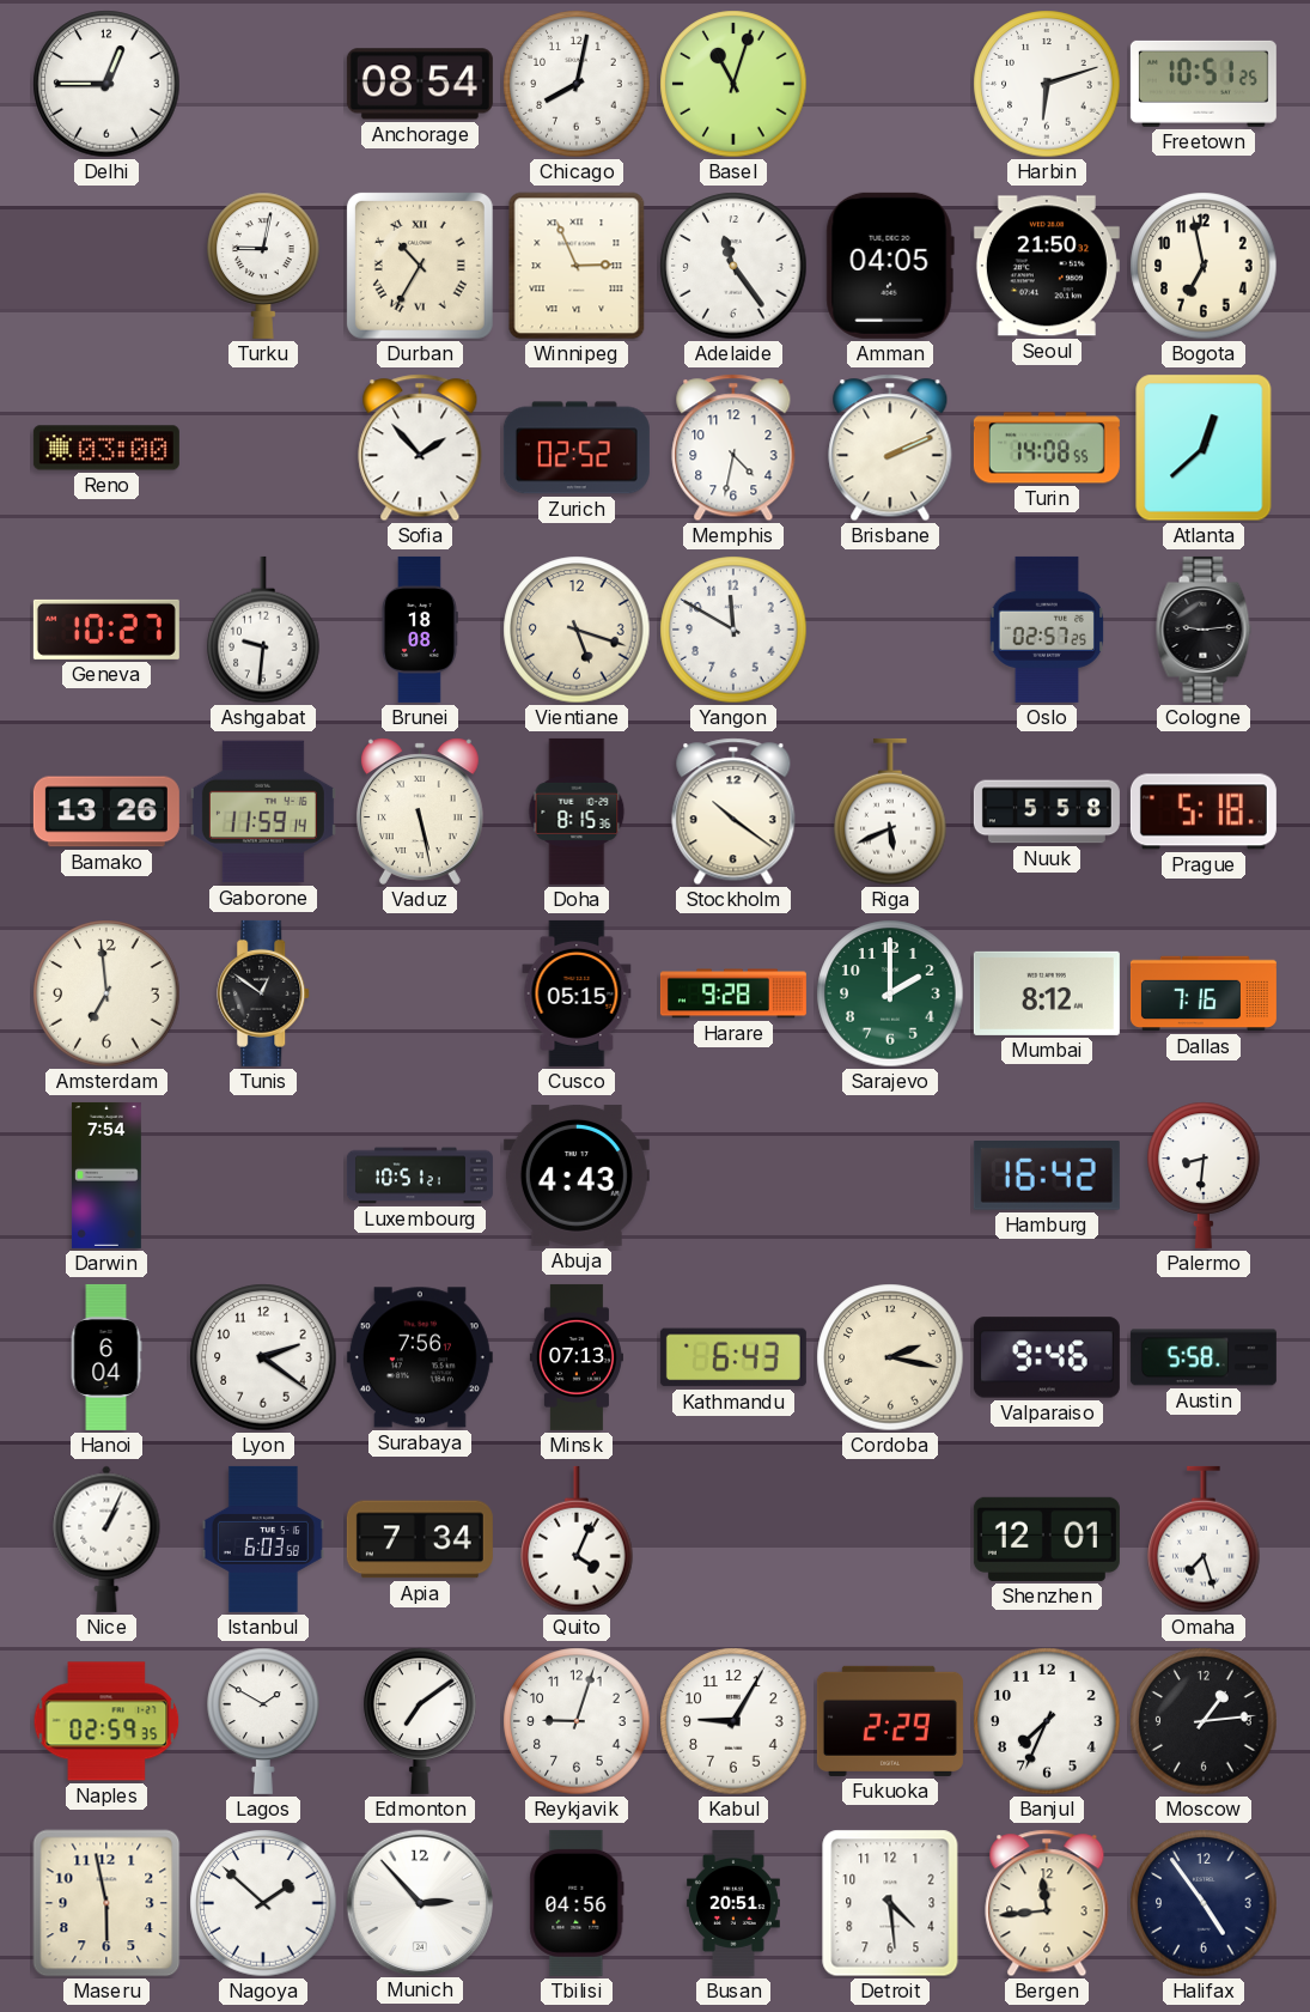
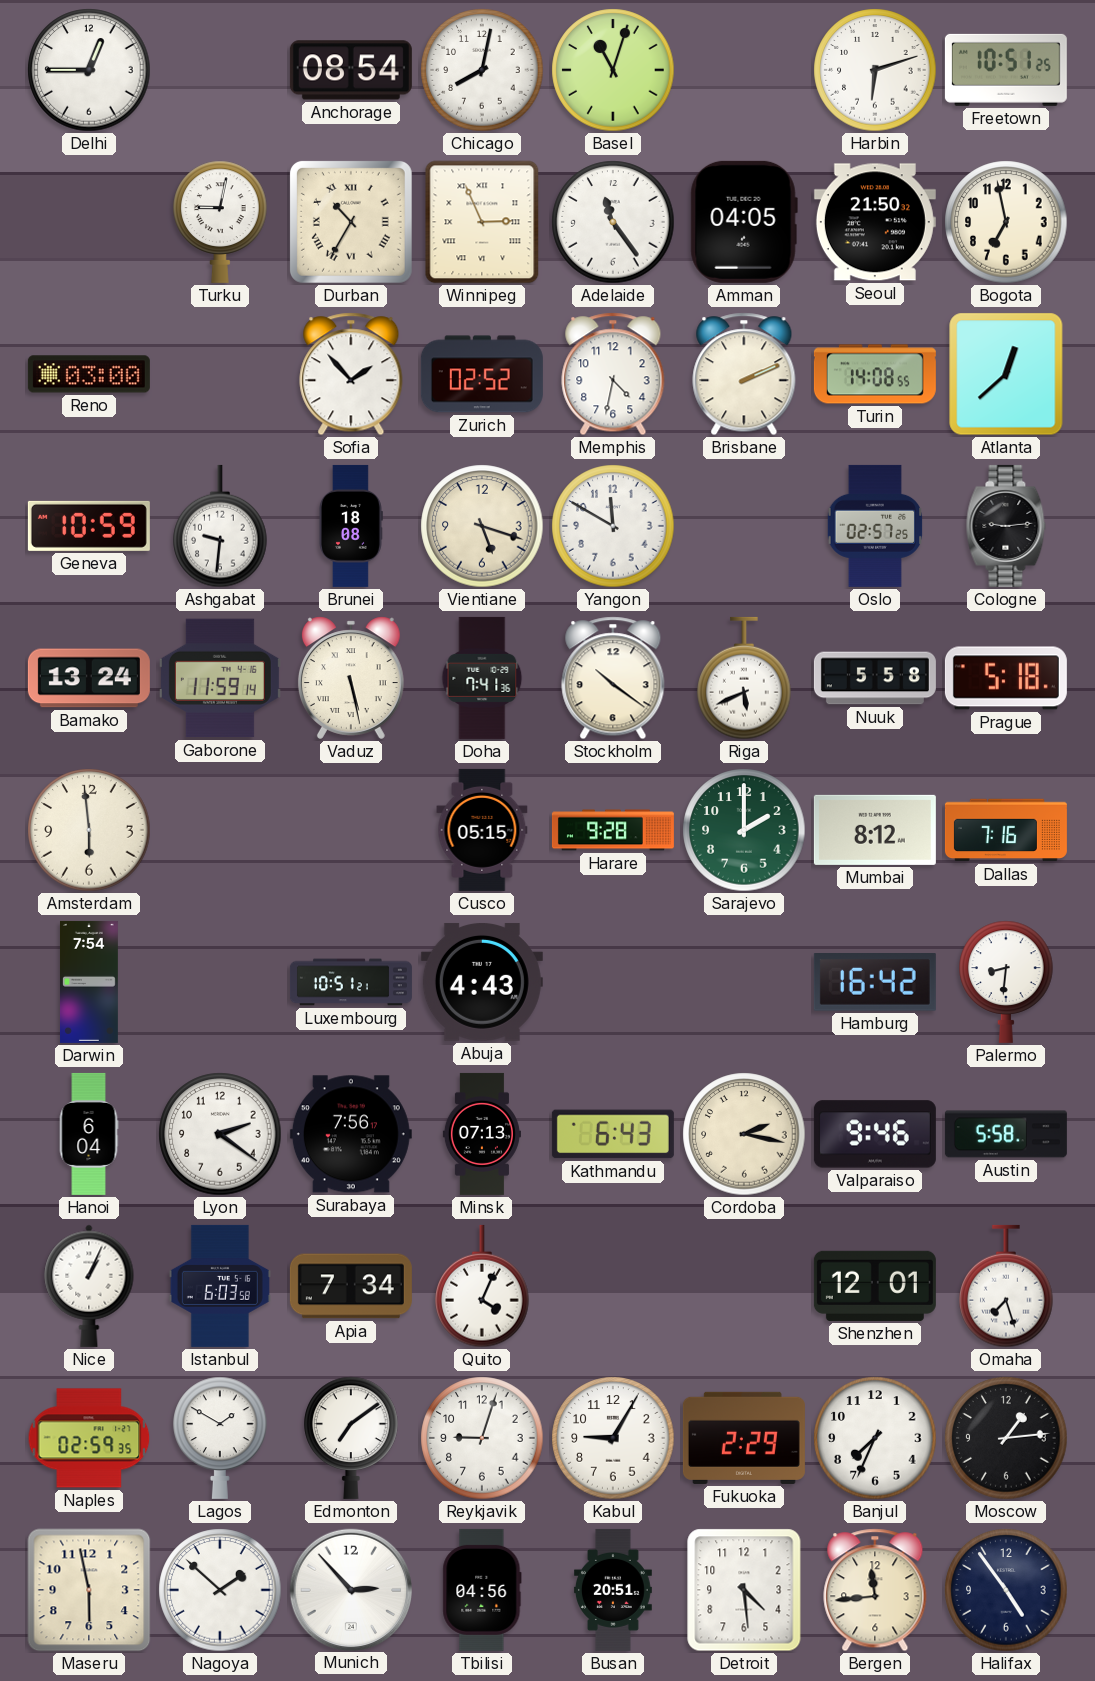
Geneva: 10:27 -> 10:59
Bamako: 13:26 -> 13:24
Doha: 8:15 -> 7:41
Amsterdam: 6:59 -> 5:59
Tunis: 12:51 -> none
